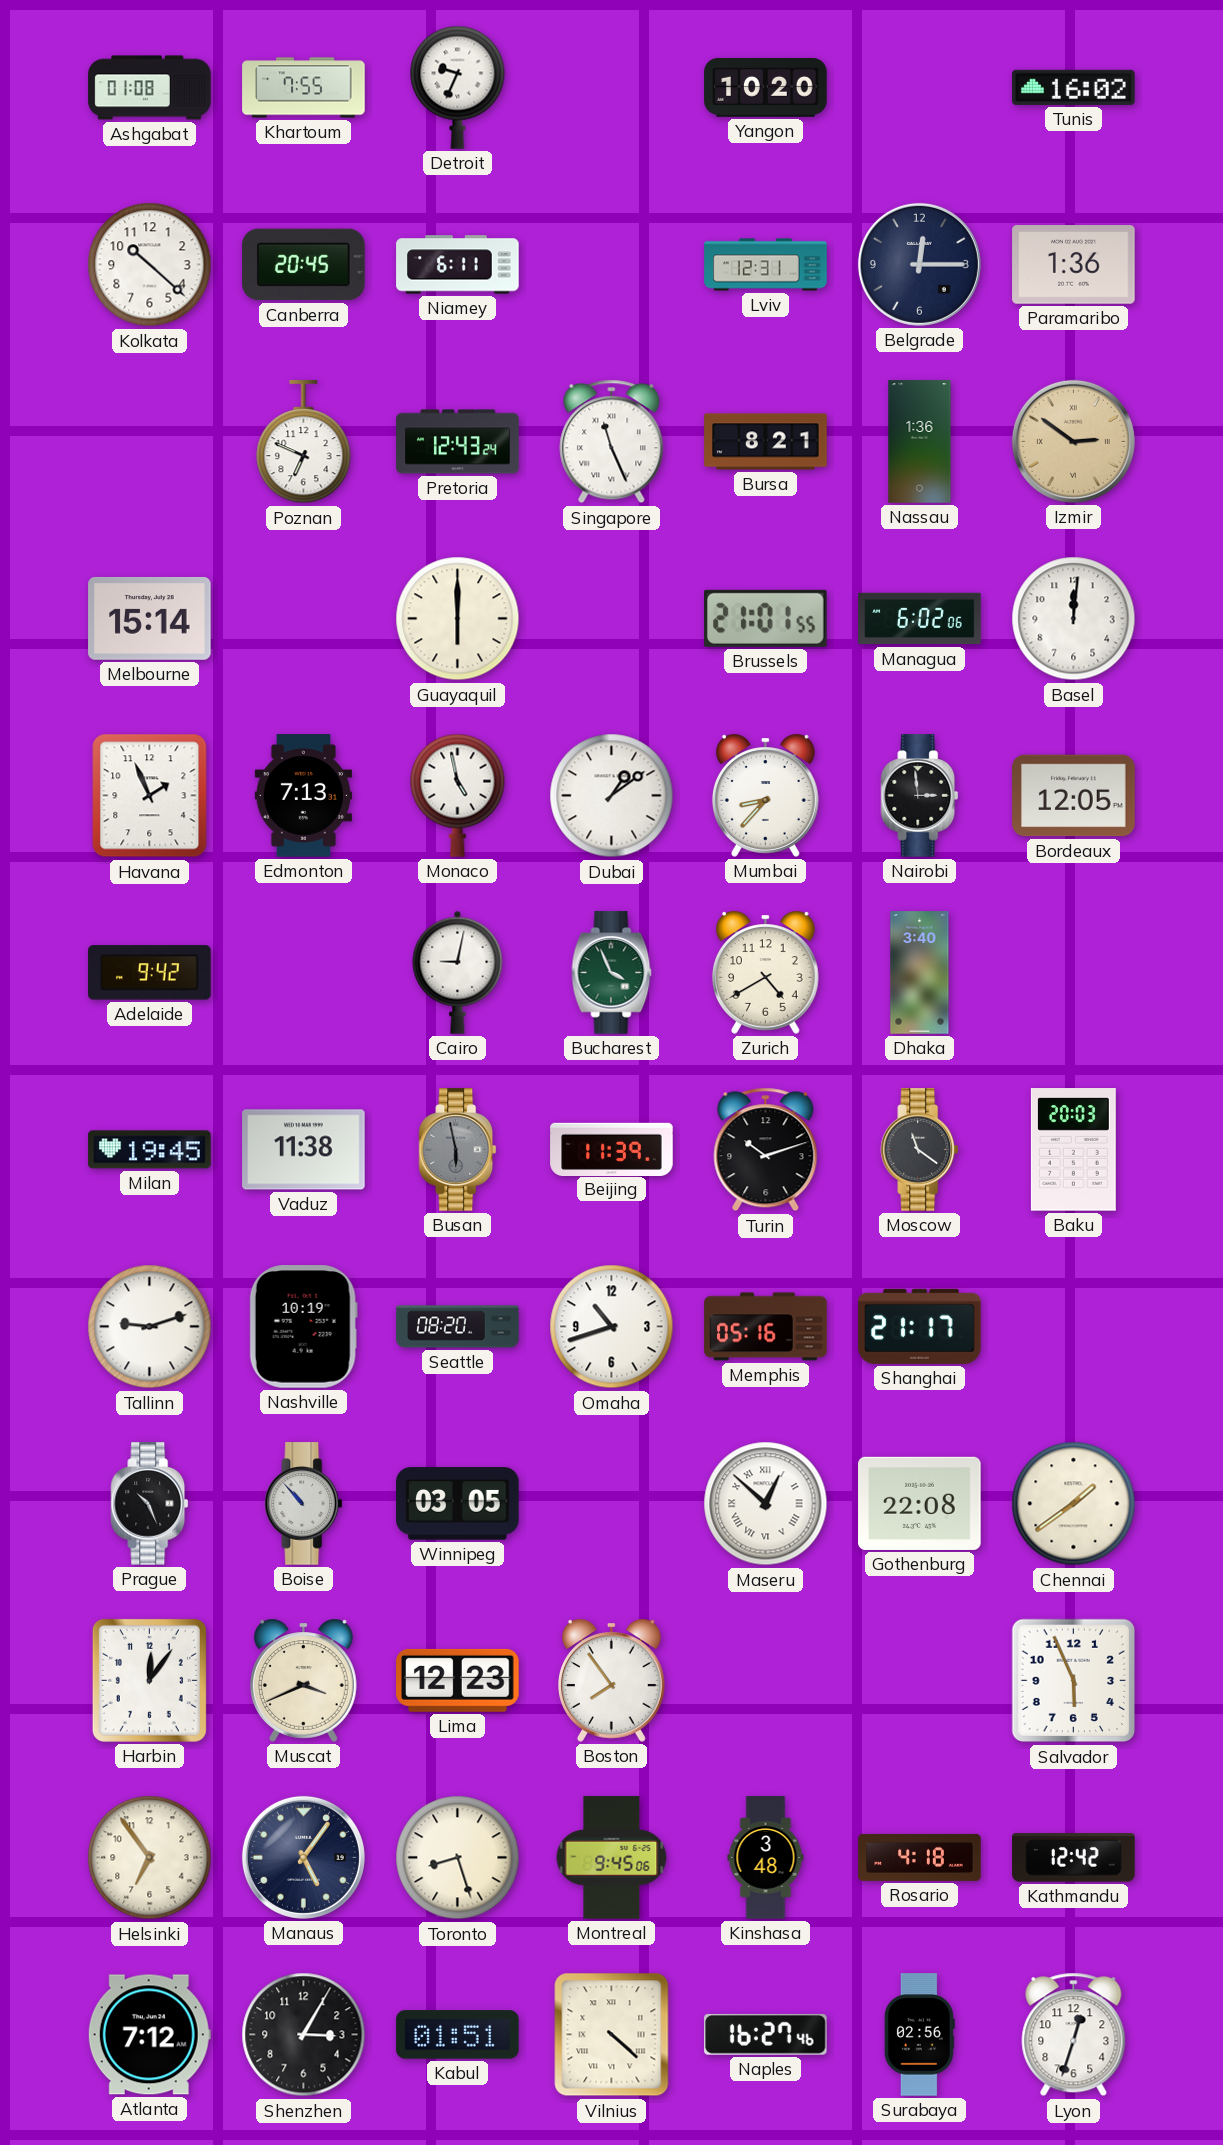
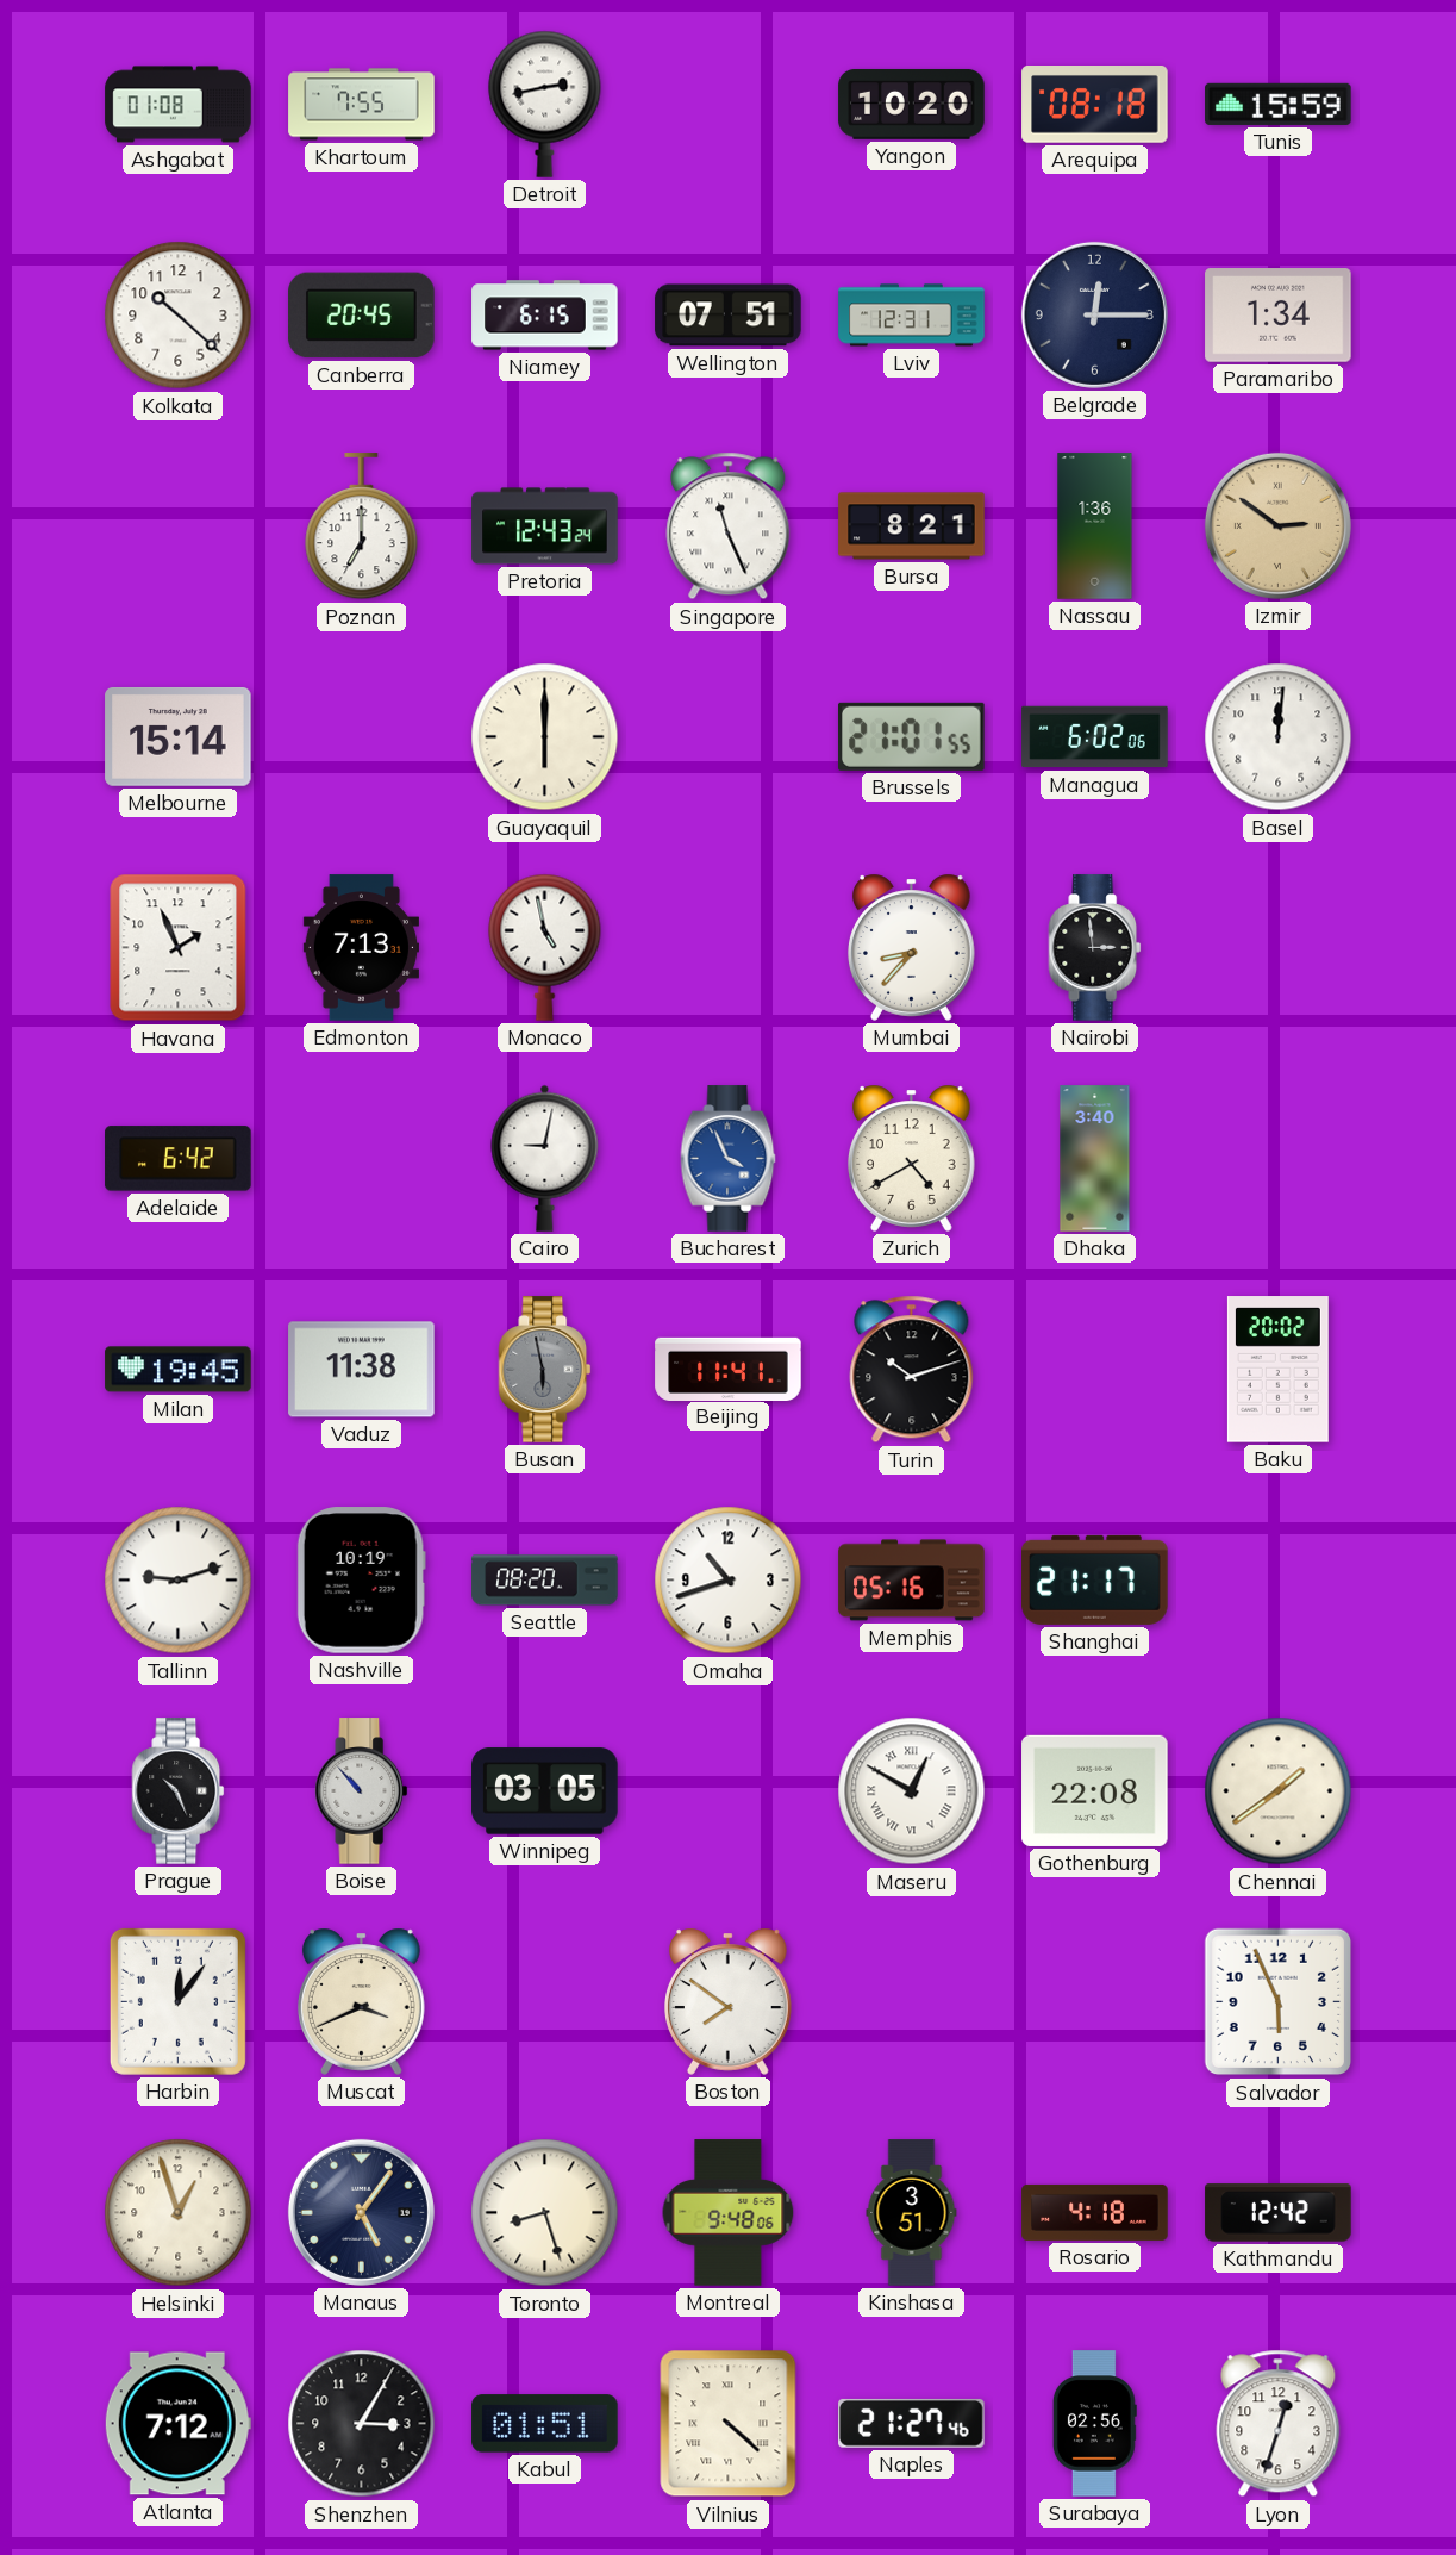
Detroit: 9:34 -> 2:43
Arequipa: none -> 08:18
Tunis: 16:02 -> 15:59
Niamey: 6:11 -> 6:15
Wellington: none -> 07:51
Paramaribo: 1:36 -> 1:34
Poznan: 6:49 -> 7:00
Dubai: 1:09 -> none
Bordeaux: 12:05 -> none
Adelaide: 9:42 -> 6:42
Bucharest dial: green -> blue
Beijing: 11:39 -> 11:41
Moscow: 11:21 -> none
Baku: 20:03 -> 20:02
Maseru: 12:52 -> 12:50
Lima: 12:23 -> none
Boston: 7:54 -> 7:51
Helsinki: 6:54 -> 12:57
Montreal: 9:45 -> 9:48
Kinshasa: 3:48 -> 3:51
Naples: 16:27 -> 21:27
